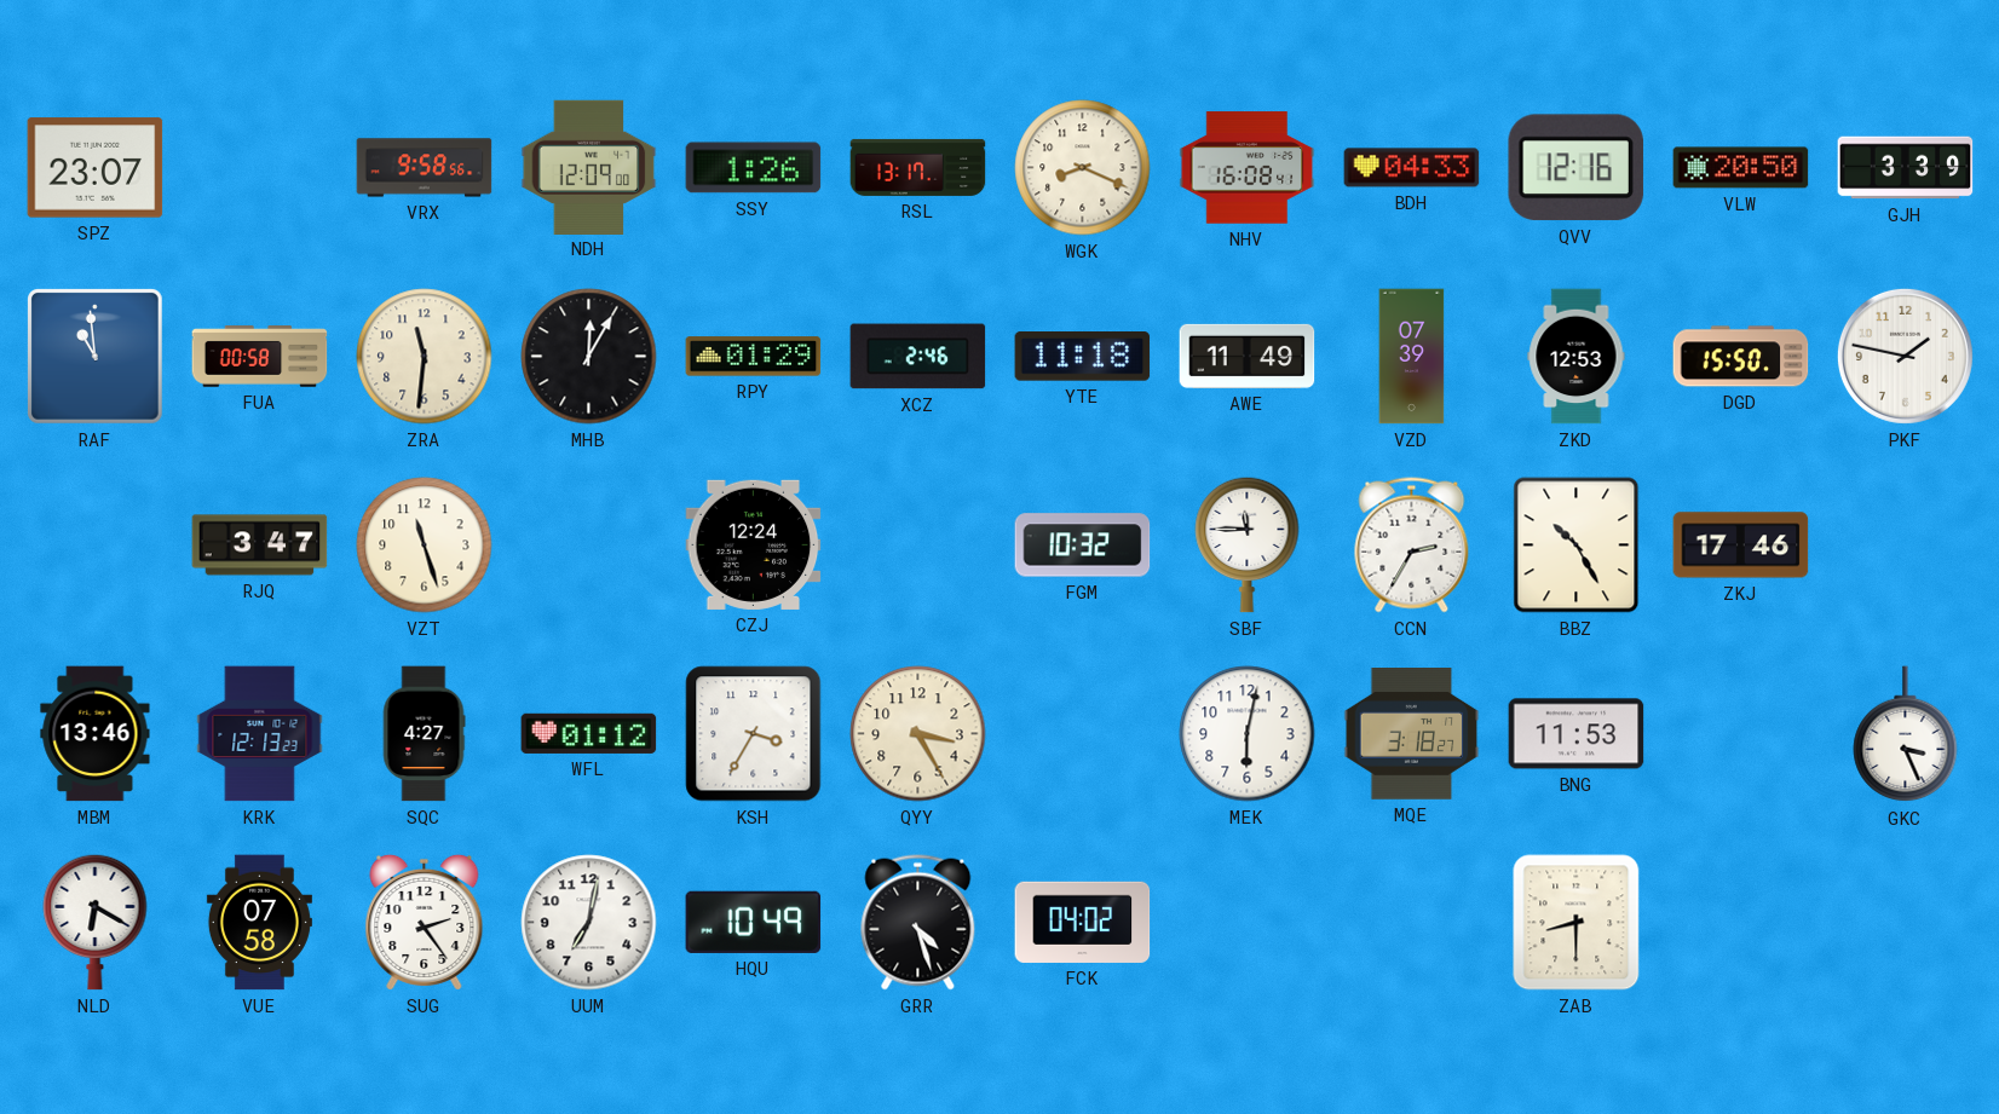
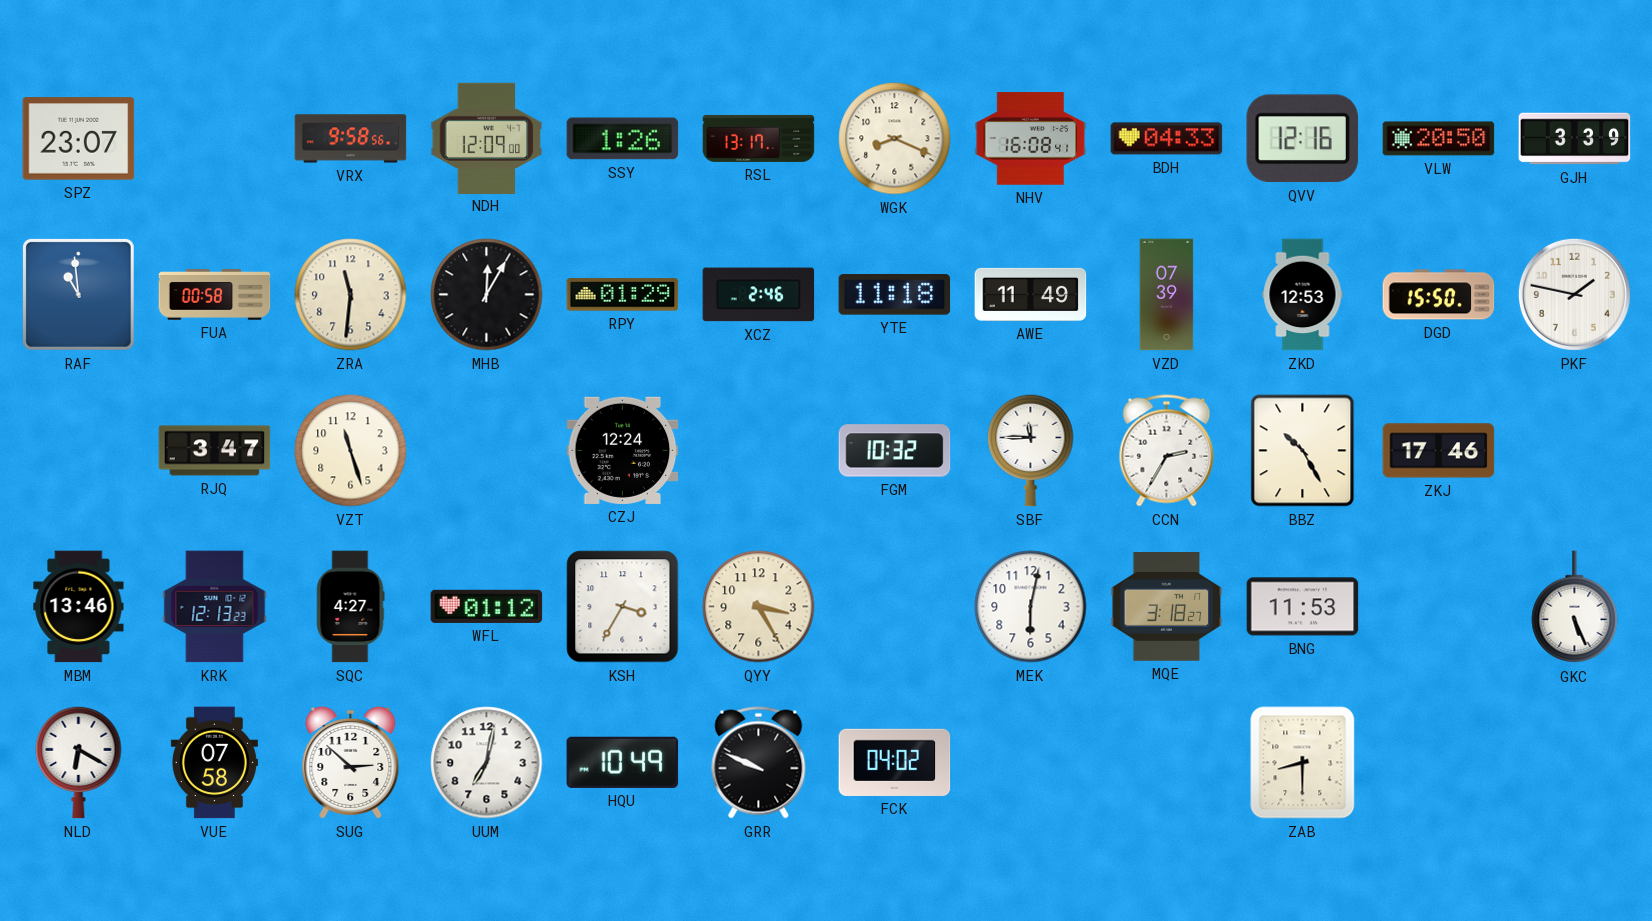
GKC: 3:26 -> 5:26
SUG: 2:24 -> 2:52
GRR: 4:27 -> 9:49
